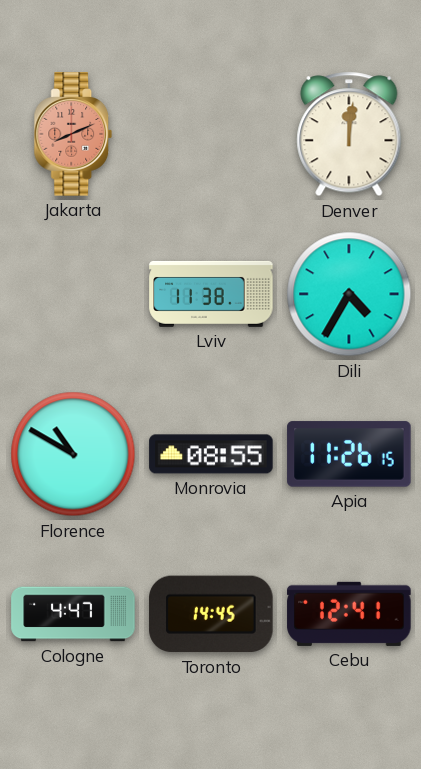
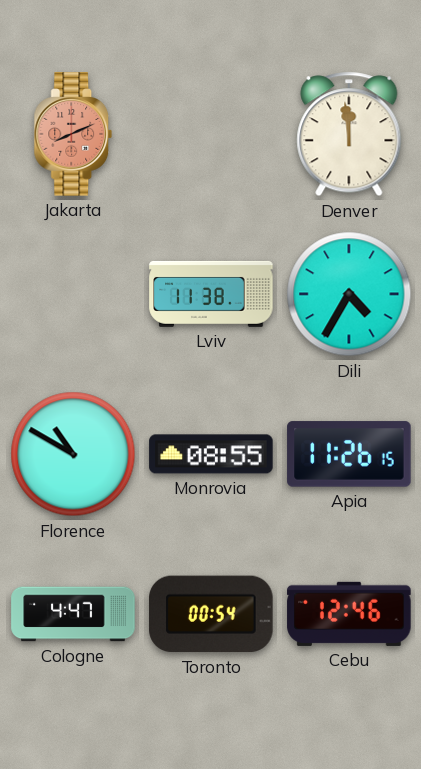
Denver: 12:01 -> 11:59
Toronto: 14:45 -> 00:54
Cebu: 12:41 -> 12:46
